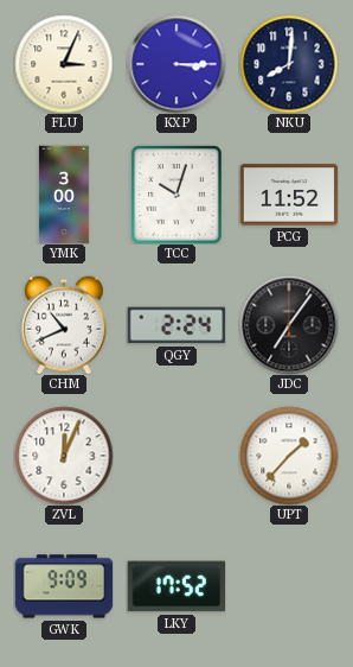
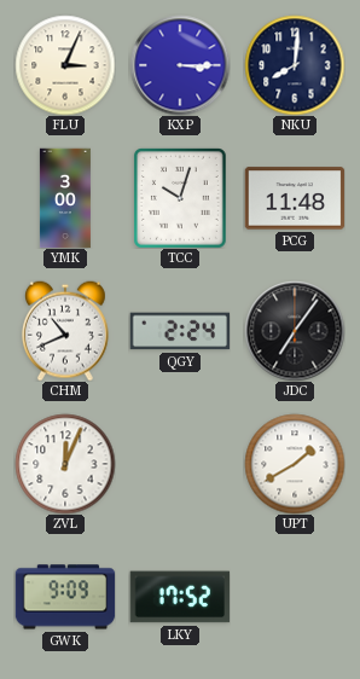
PCG: 11:52 -> 11:48
UPT: 1:37 -> 1:40
